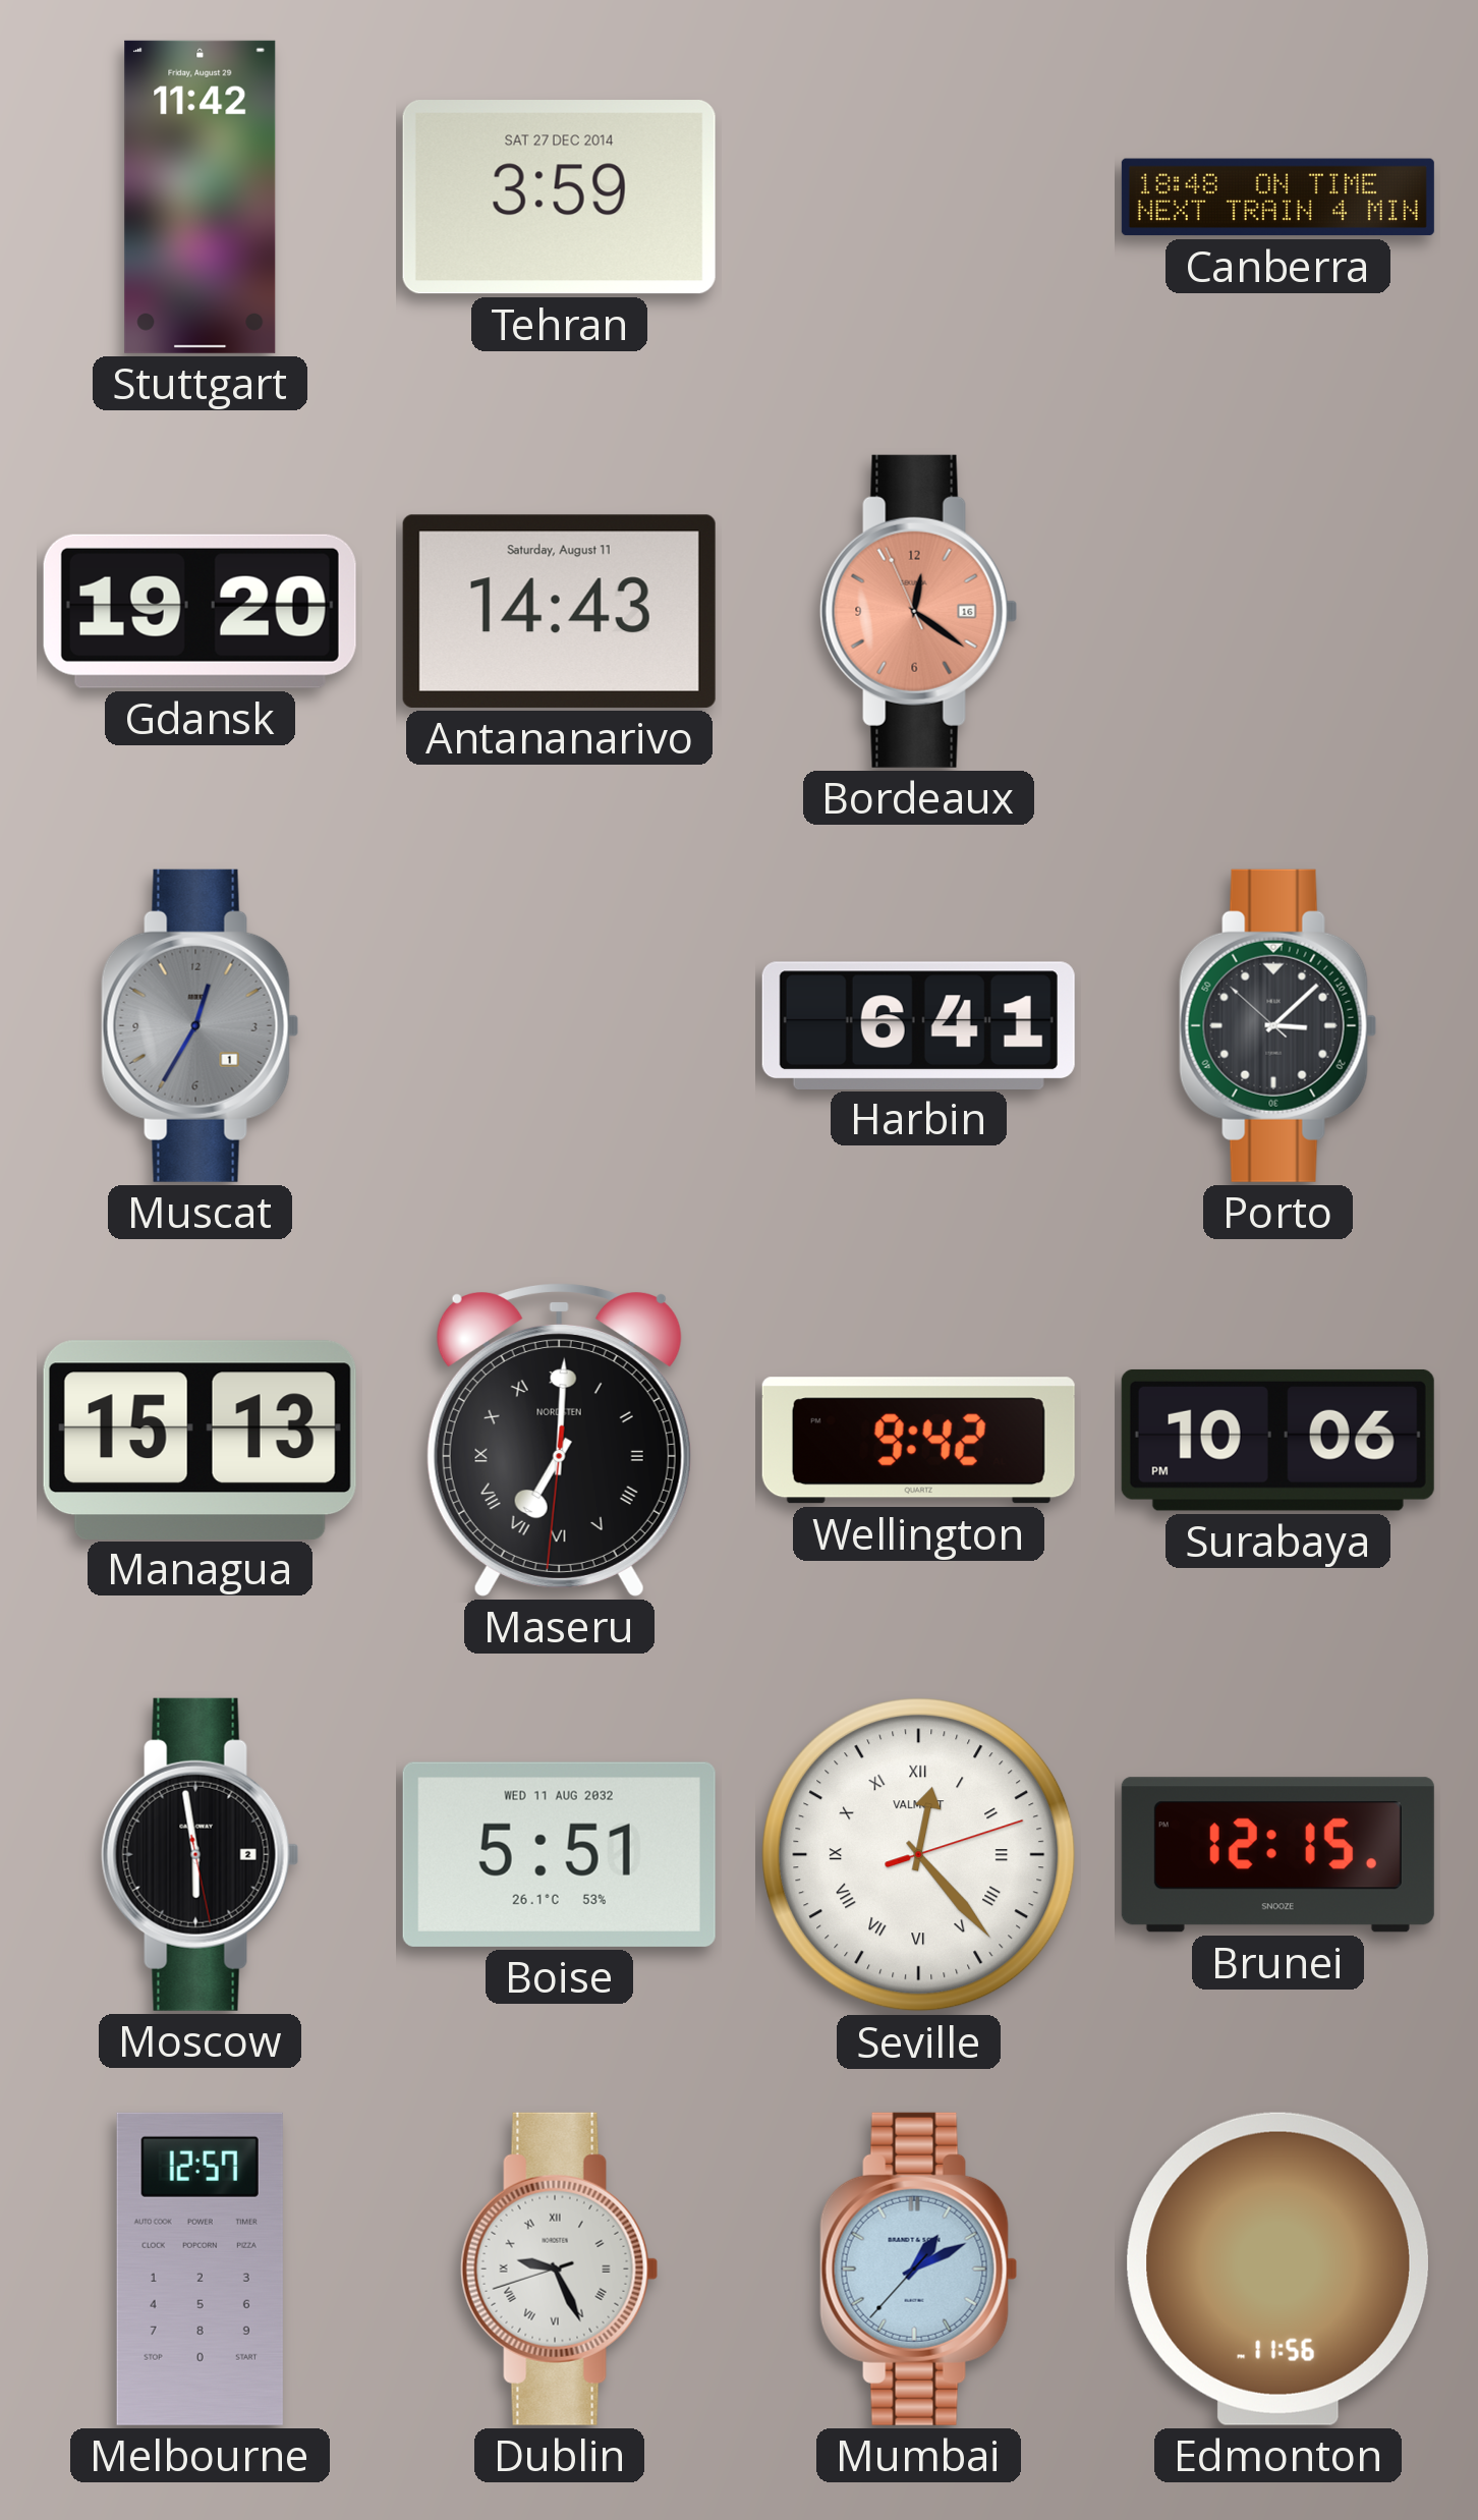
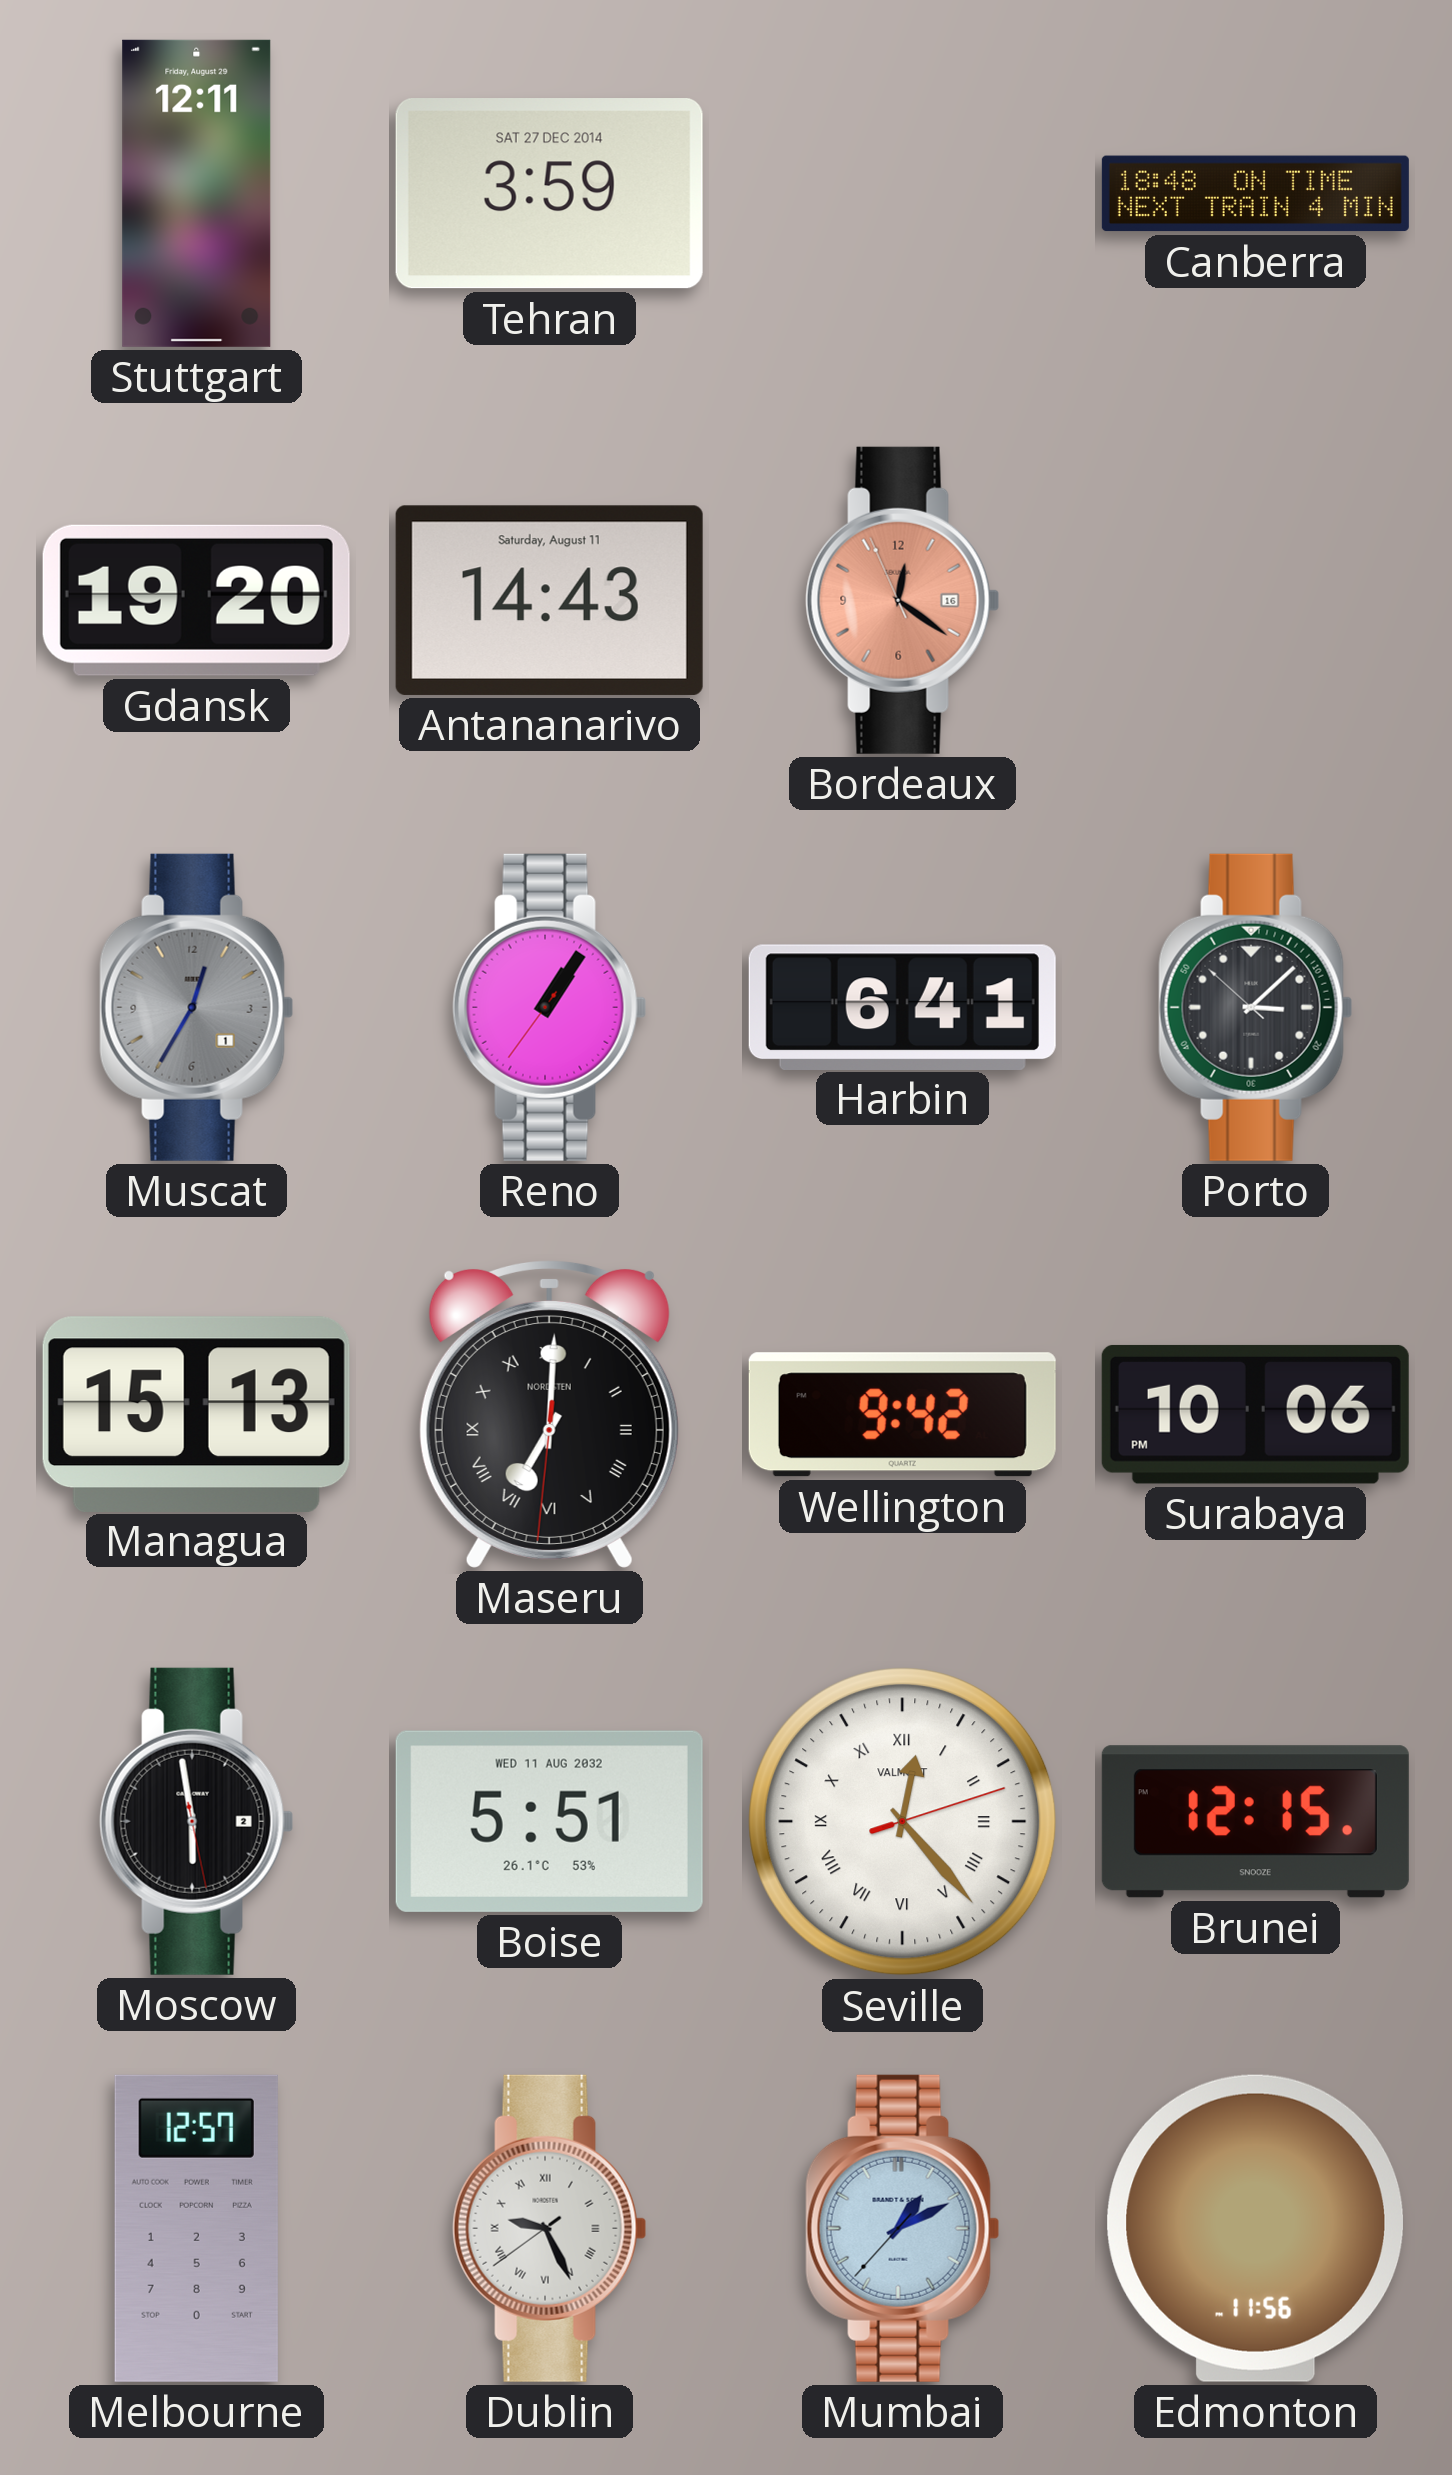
Stuttgart: 11:42 -> 12:11
Reno: none -> 1:05
Dublin: 9:25:42 -> 9:25:39
